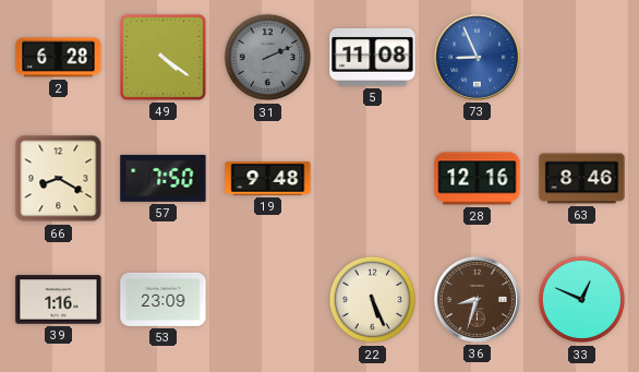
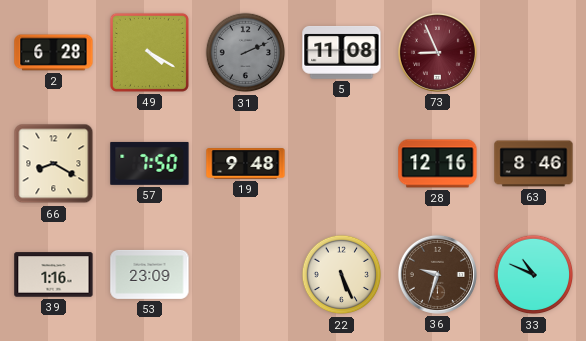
49: 4:21 -> 4:20
73 dial: blue -> burgundy
36: 8:33 -> 9:33
33: 12:49 -> 10:49
